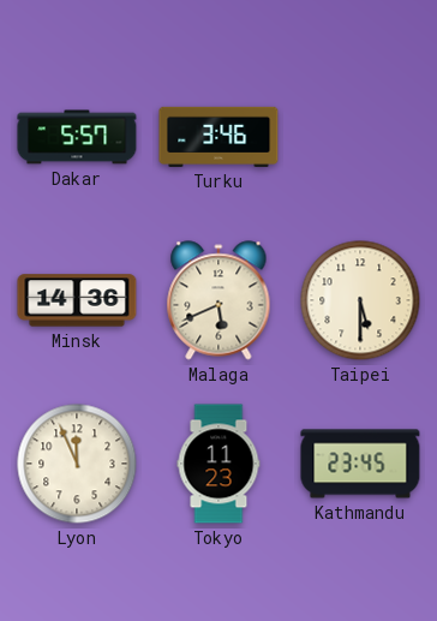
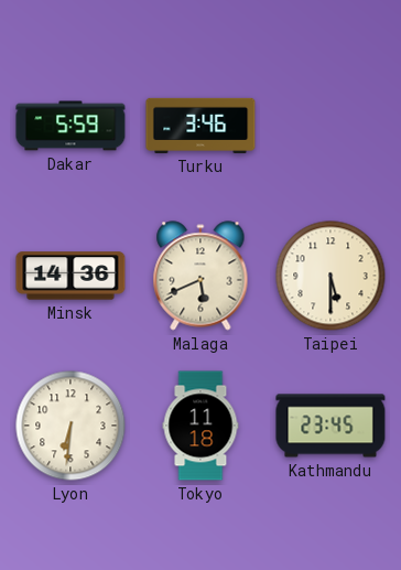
Dakar: 5:57 -> 5:59
Lyon: 11:56 -> 6:31
Tokyo: 11:23 -> 11:18
